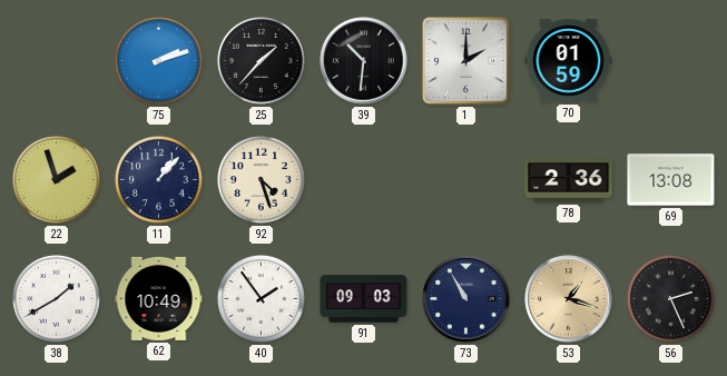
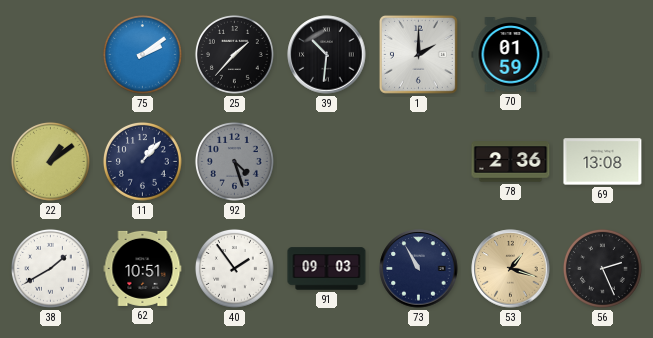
75: 2:12 -> 2:09
22: 1:57 -> 1:09
92 dial: cream -> grey
62: 10:49 -> 10:51
